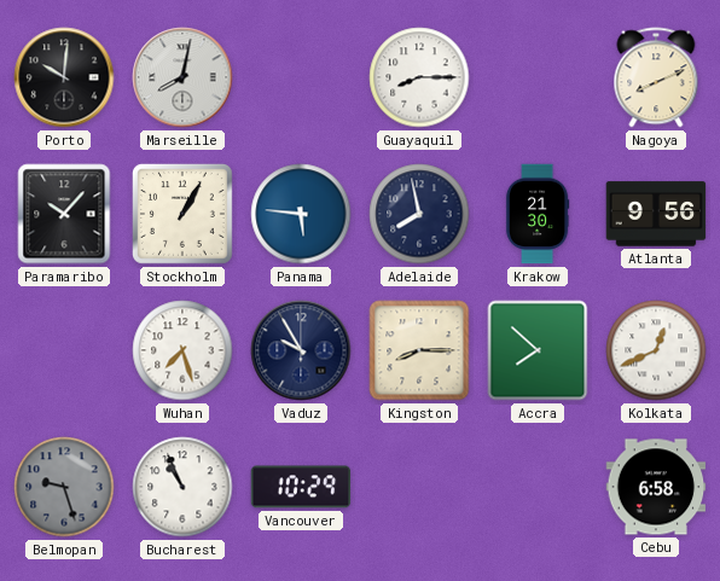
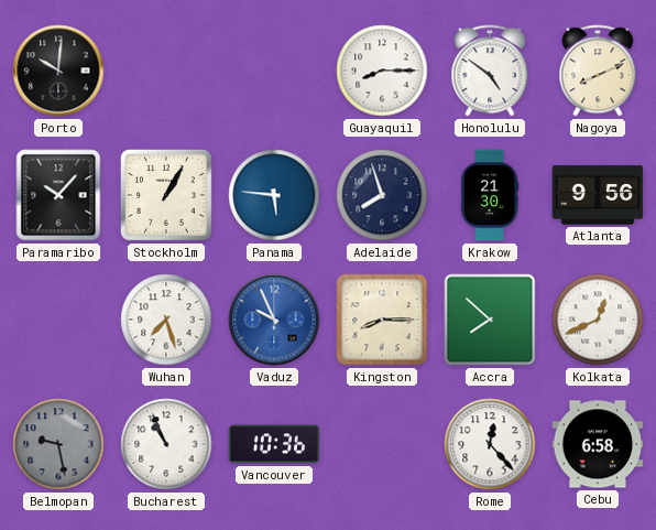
Marseille: 8:02 -> none
Honolulu: none -> 4:51
Adelaide: 7:58 -> 7:57
Vaduz: 9:55 -> 9:56
Vaduz dial: navy -> blue
Belmopan: 9:27 -> 9:28
Vancouver: 10:29 -> 10:36
Rome: none -> 12:23
